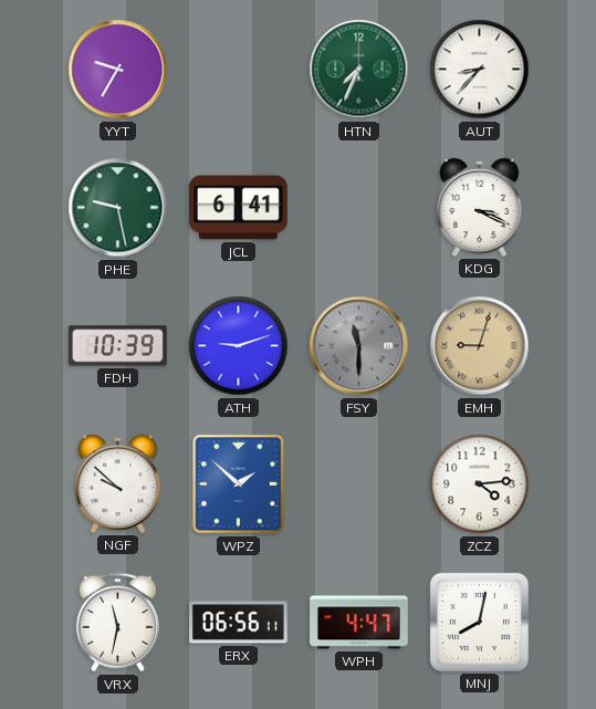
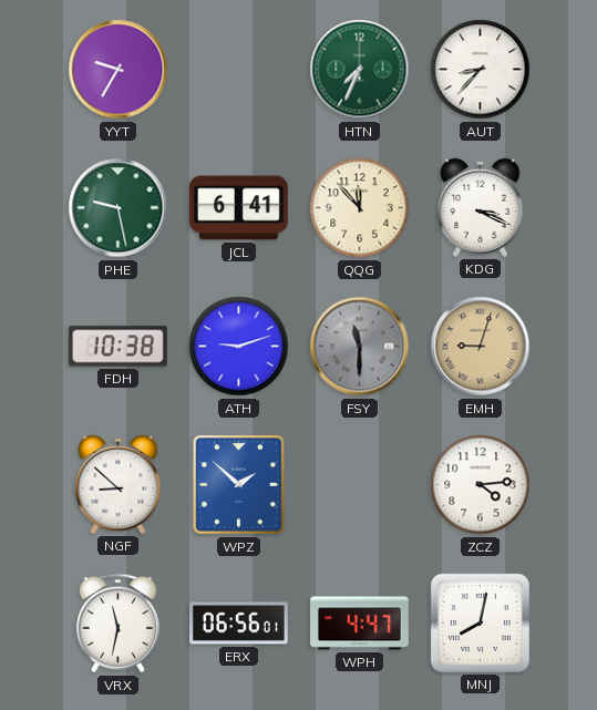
QQG: none -> 11:53
FDH: 10:39 -> 10:38
NGF: 9:52 -> 8:52
ERX: 06:56:11 -> 06:56:01
